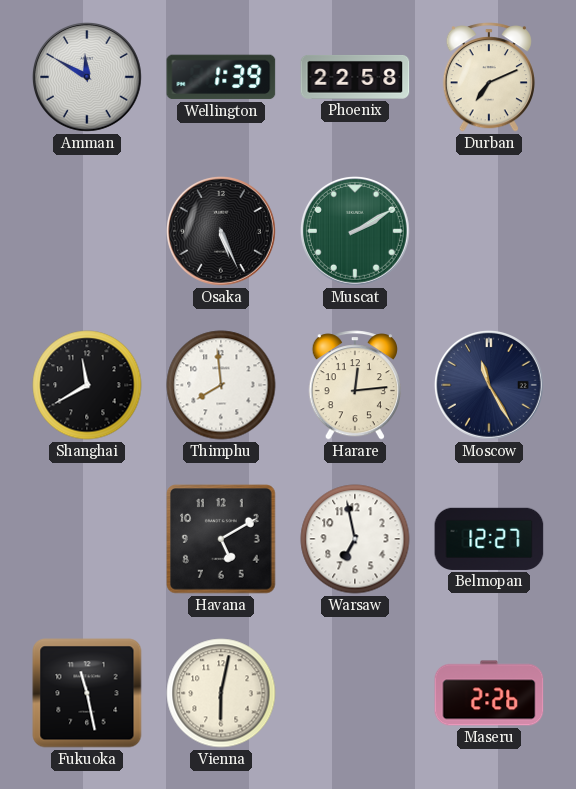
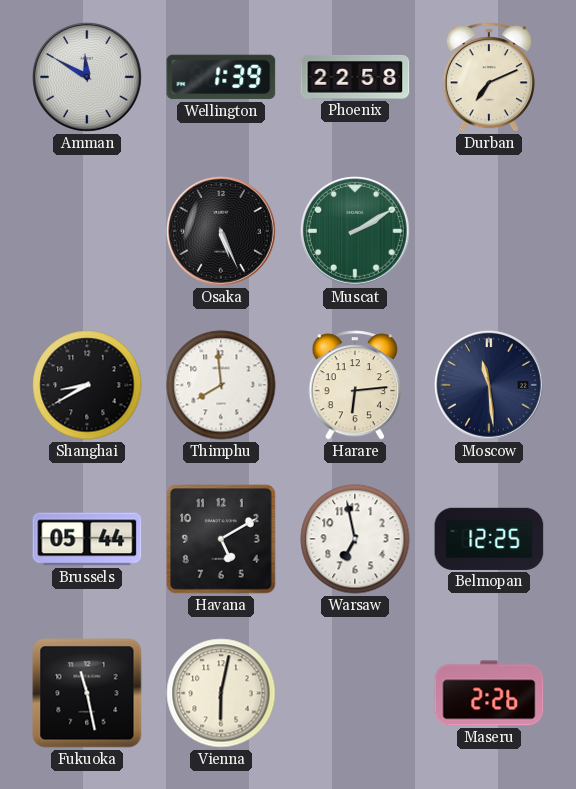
Shanghai: 11:40 -> 8:40
Harare: 12:14 -> 6:14
Moscow: 11:25 -> 11:29
Brussels: none -> 05:44
Belmopan: 12:27 -> 12:25
